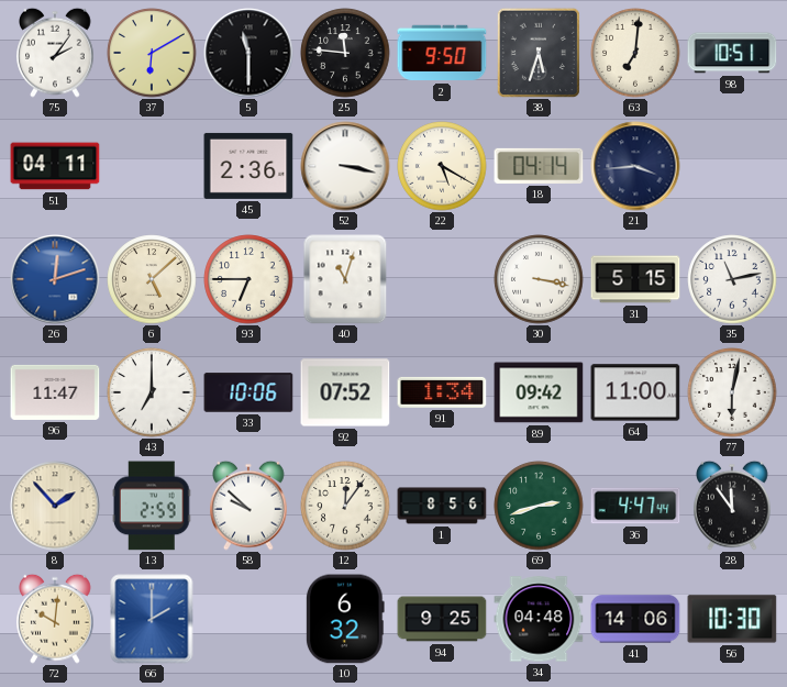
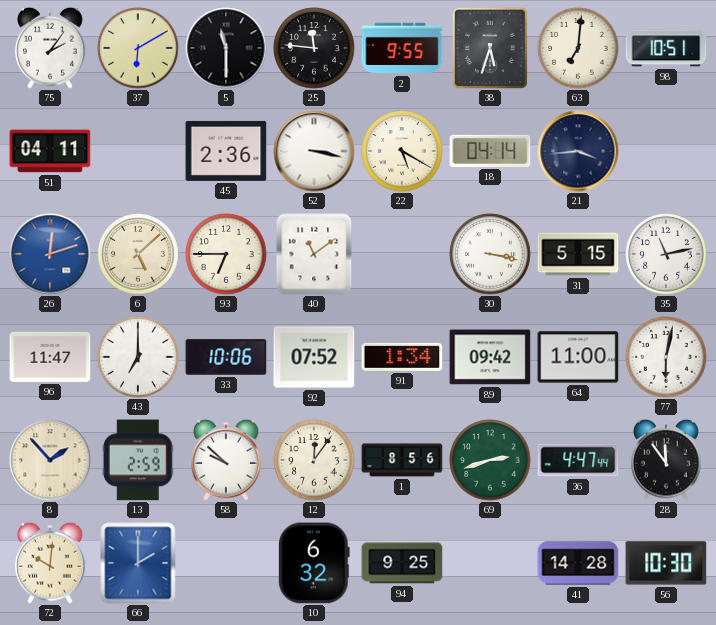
2: 9:50 -> 9:55
40: 11:03 -> 11:09
34: 04:48 -> none
41: 14:06 -> 14:28
